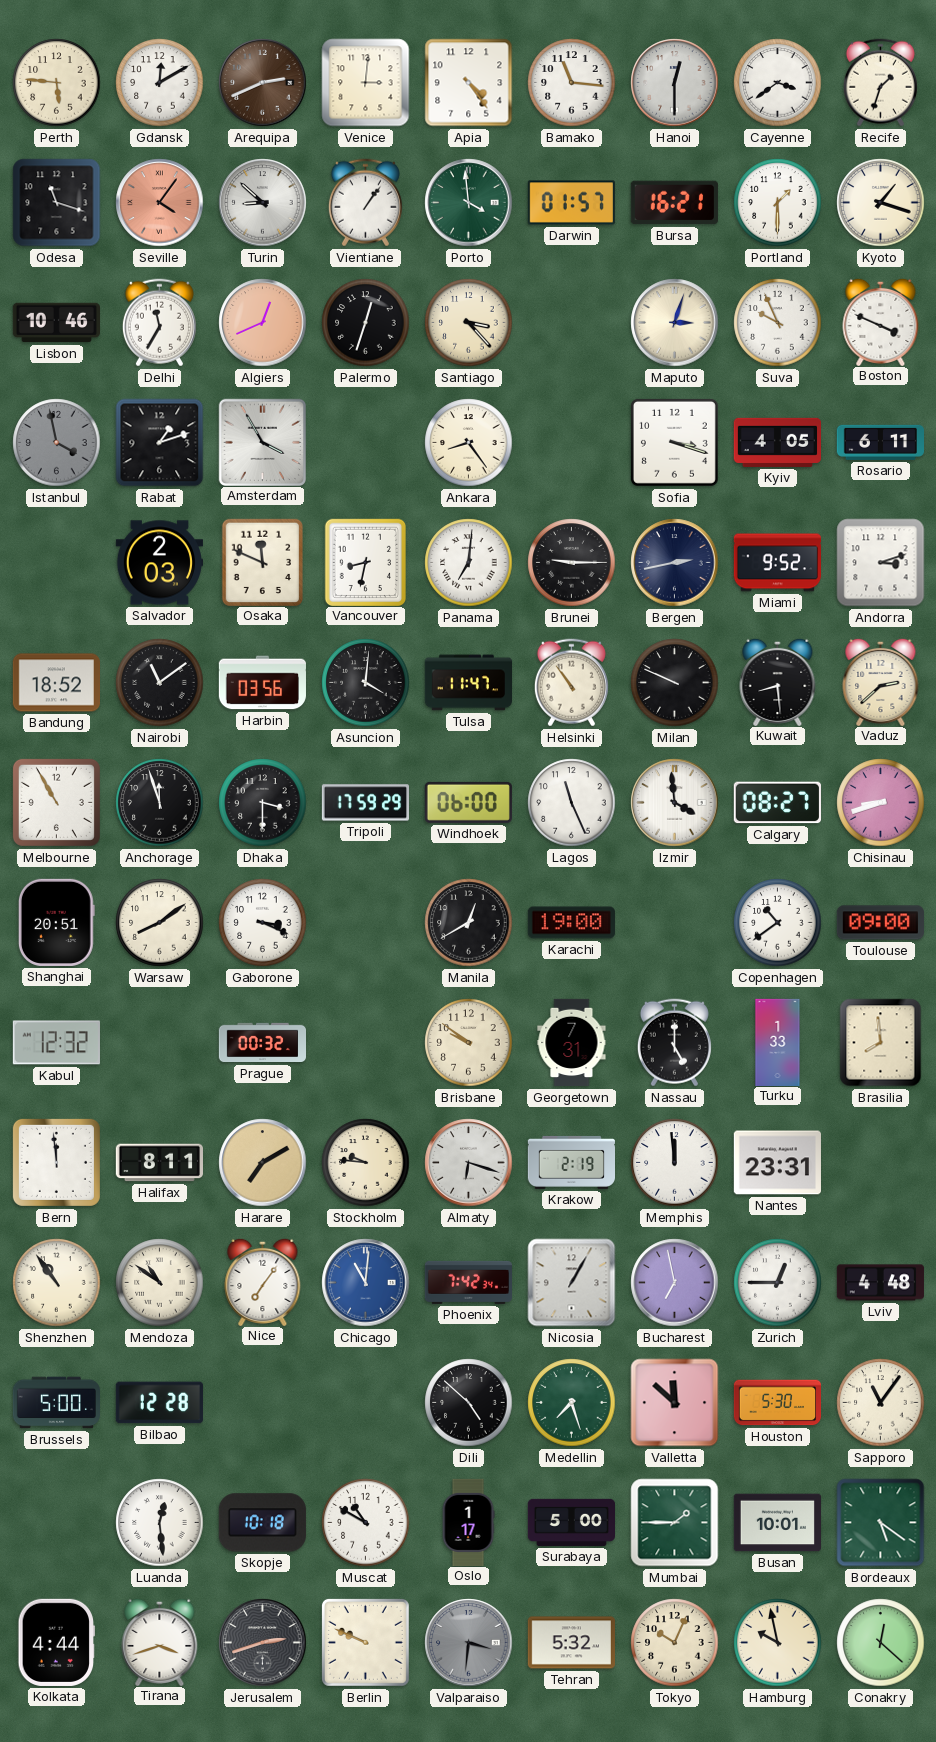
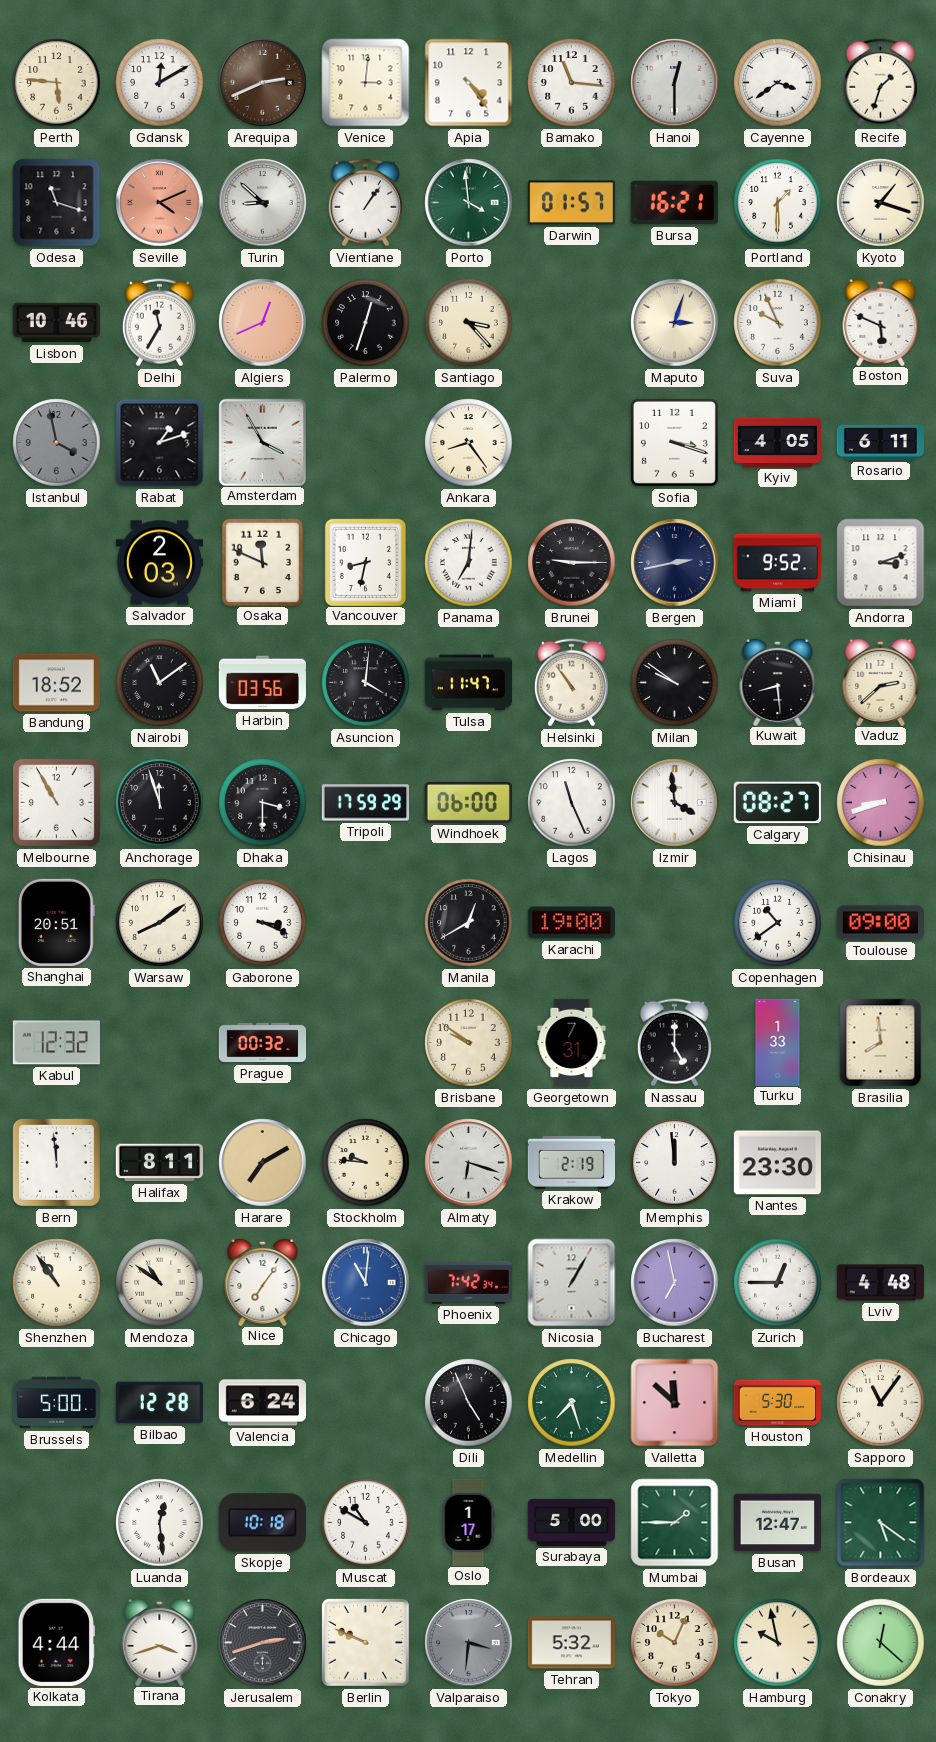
Seville: 4:06 -> 4:11
Boston: 3:49 -> 5:49
Milan: 9:49 -> 9:51
Nantes: 23:31 -> 23:30
Valencia: none -> 6:24
Dili: 4:52 -> 4:56
Busan: 10:01 -> 12:47
